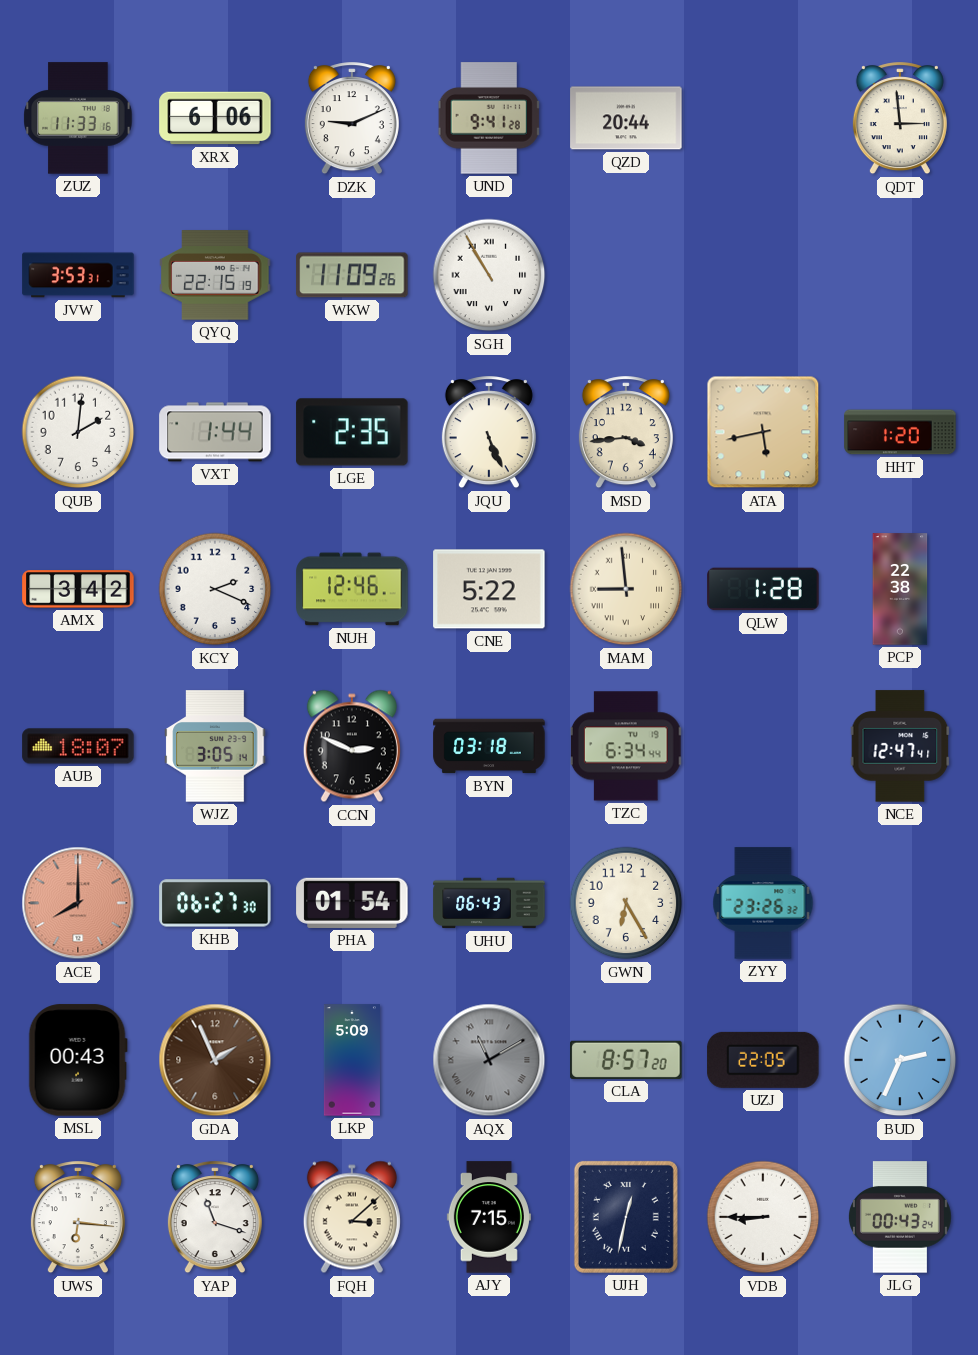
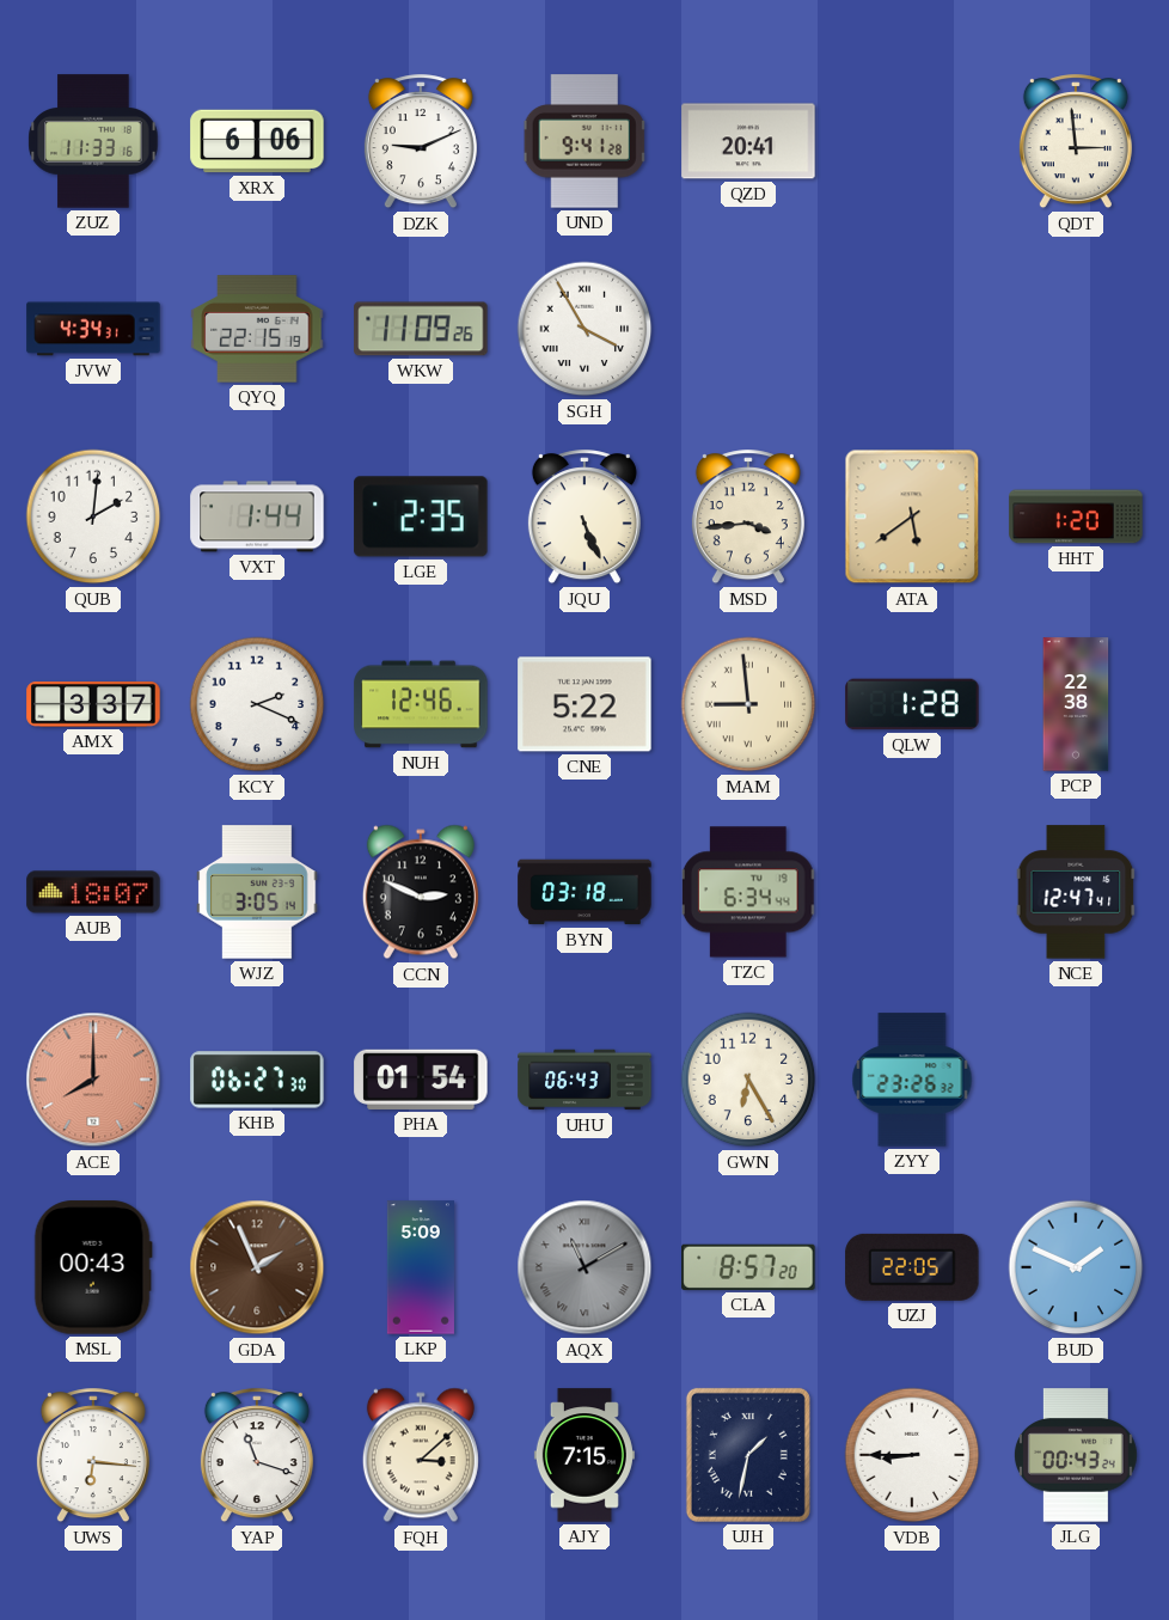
QZD: 20:44 -> 20:41
JVW: 3:53 -> 4:34
SGH: 10:55 -> 3:55
ATA: 5:43 -> 5:39
AMX: 3:42 -> 3:37
BUD: 2:34 -> 1:49
UJH: 12:32 -> 1:32
